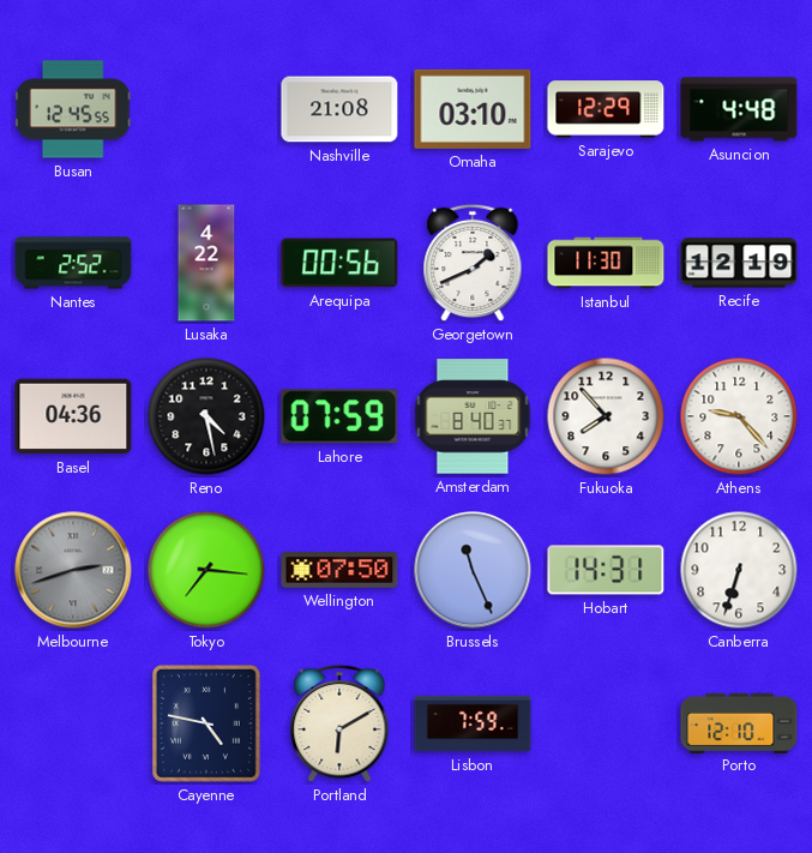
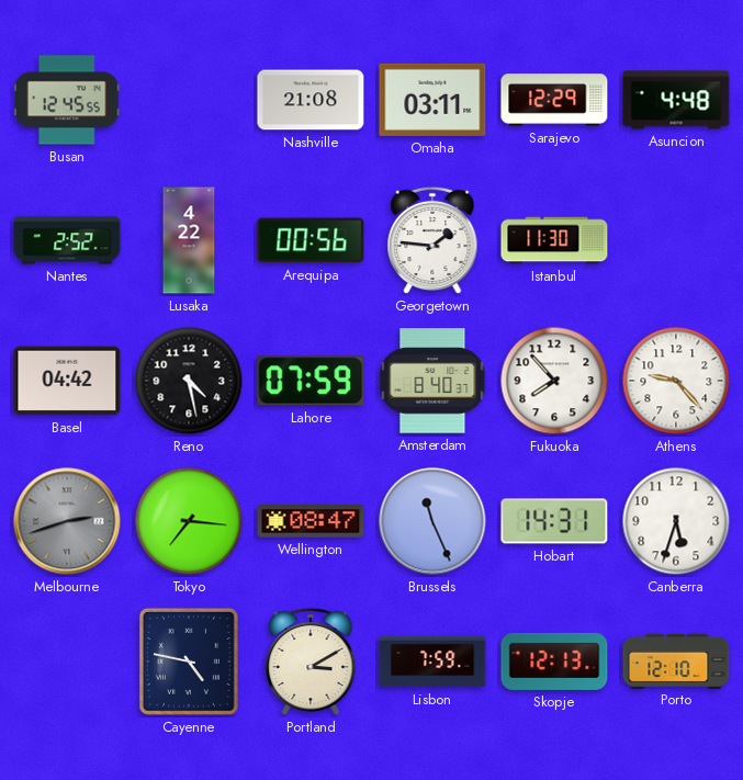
Omaha: 03:10 -> 03:11
Georgetown: 1:41 -> 1:46
Recife: 12:19 -> none
Basel: 04:36 -> 04:42
Wellington: 07:50 -> 08:47
Canberra: 6:33 -> 5:33
Portland: 6:10 -> 3:10
Skopje: none -> 12:13
